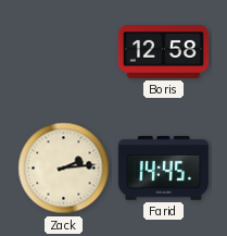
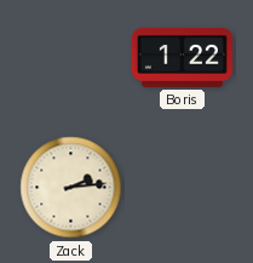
Boris: 12:58 -> 1:22
Farid: 14:45 -> none
